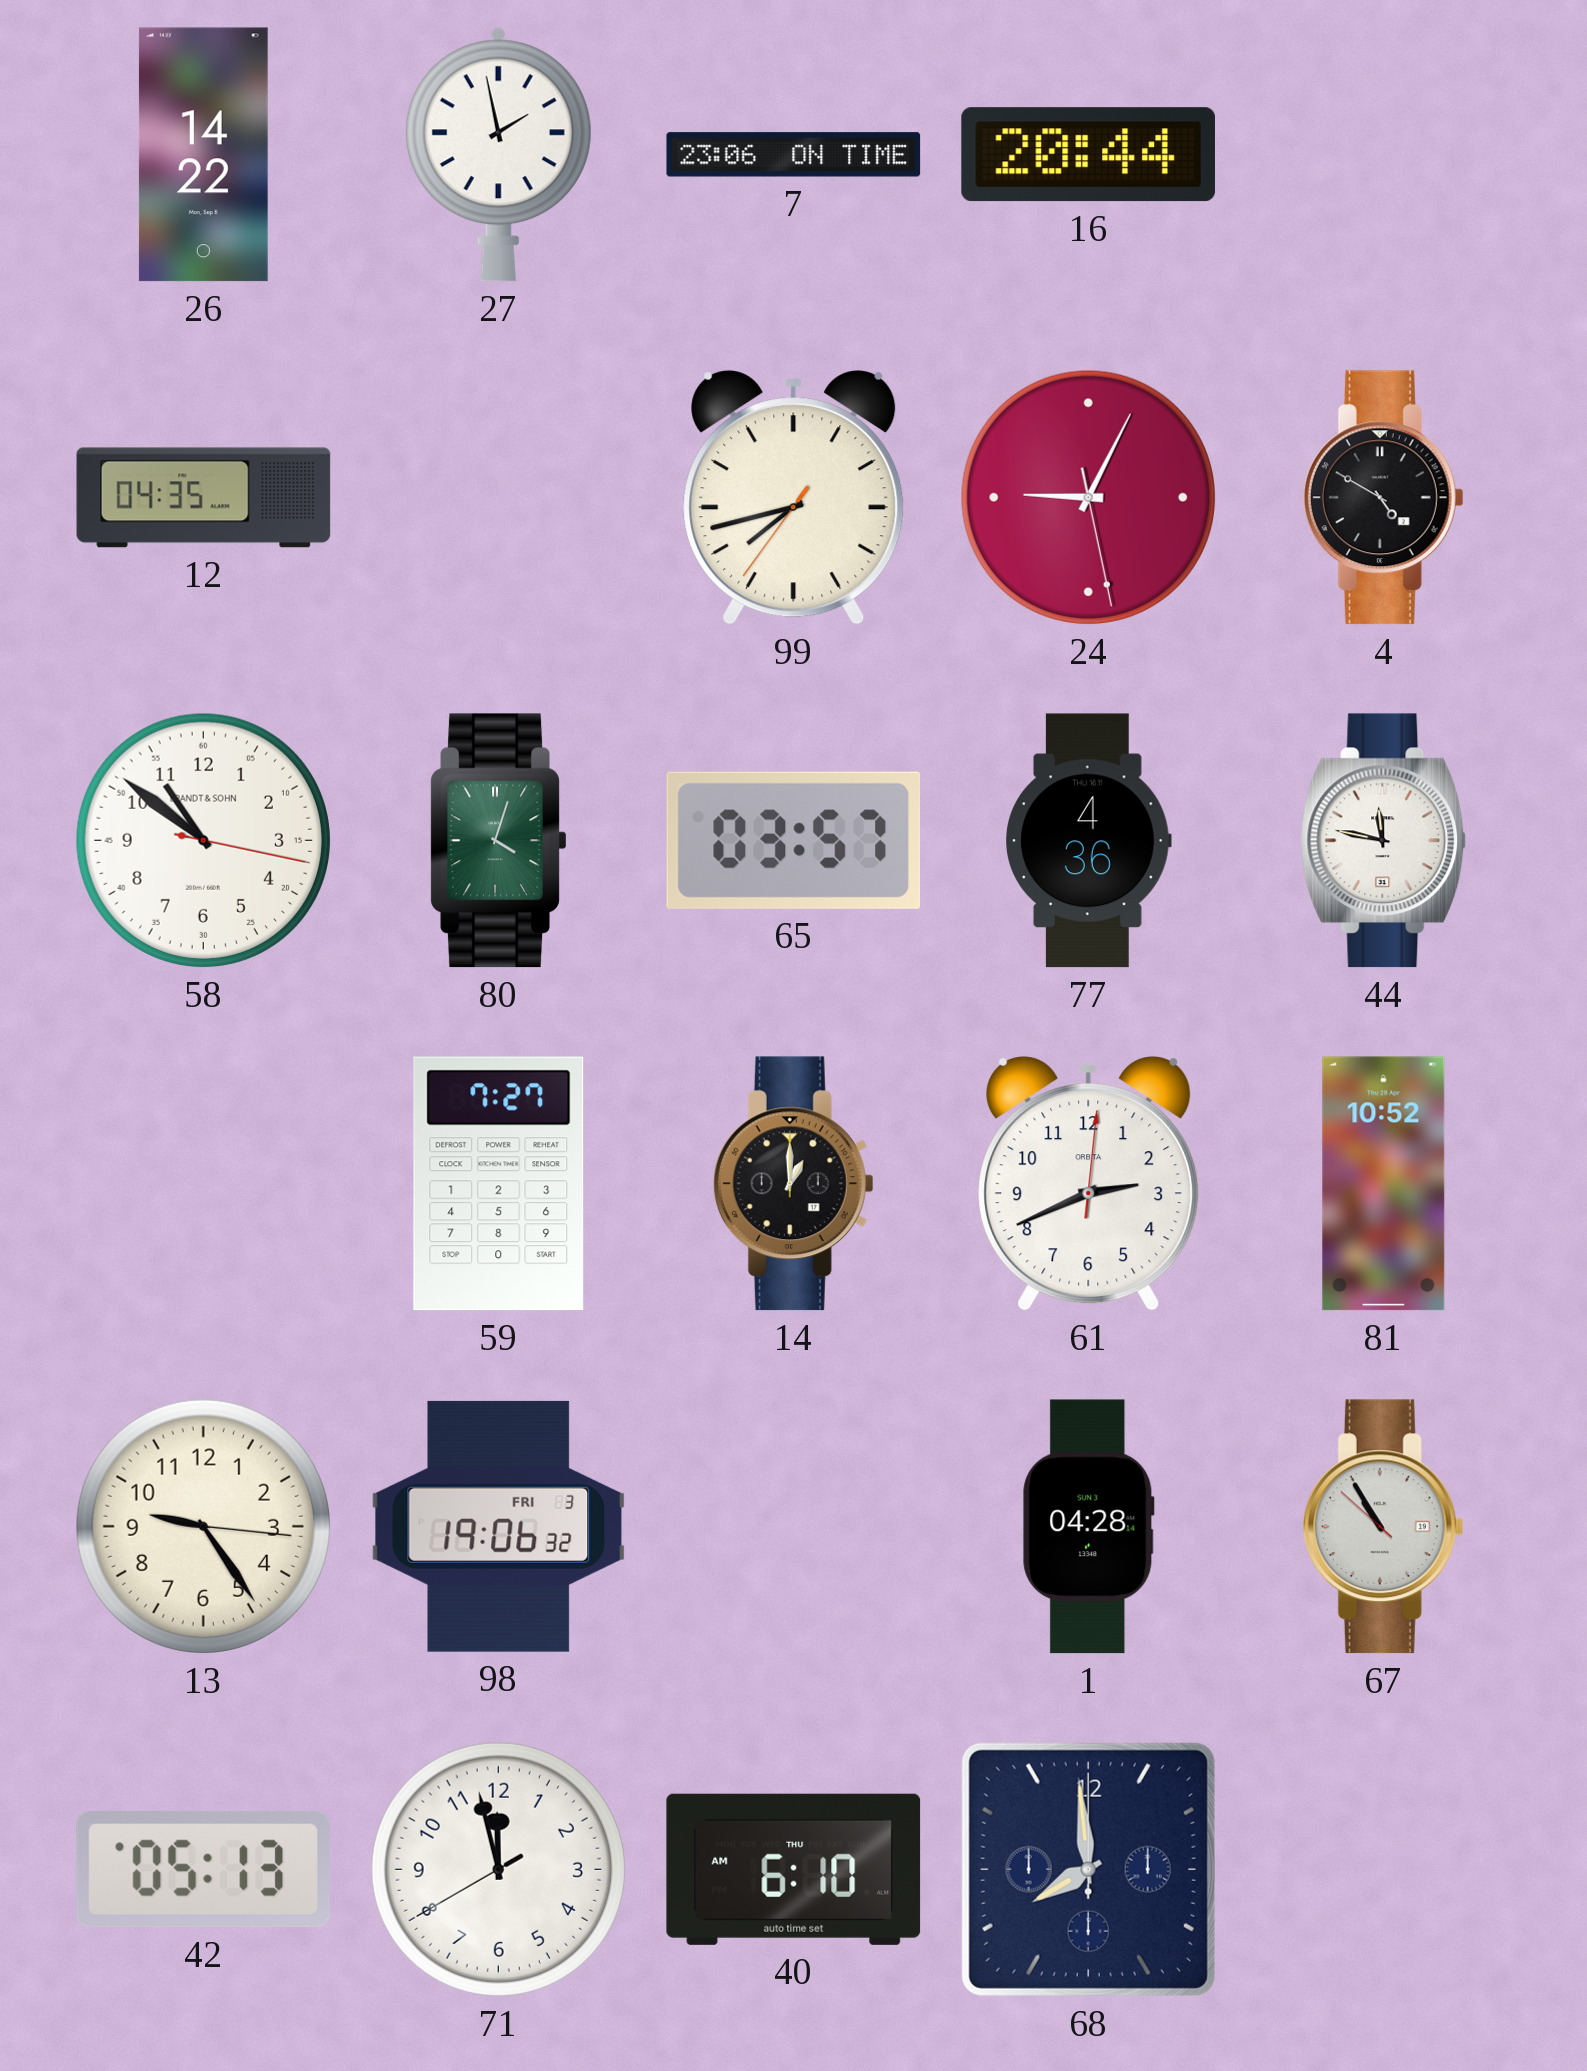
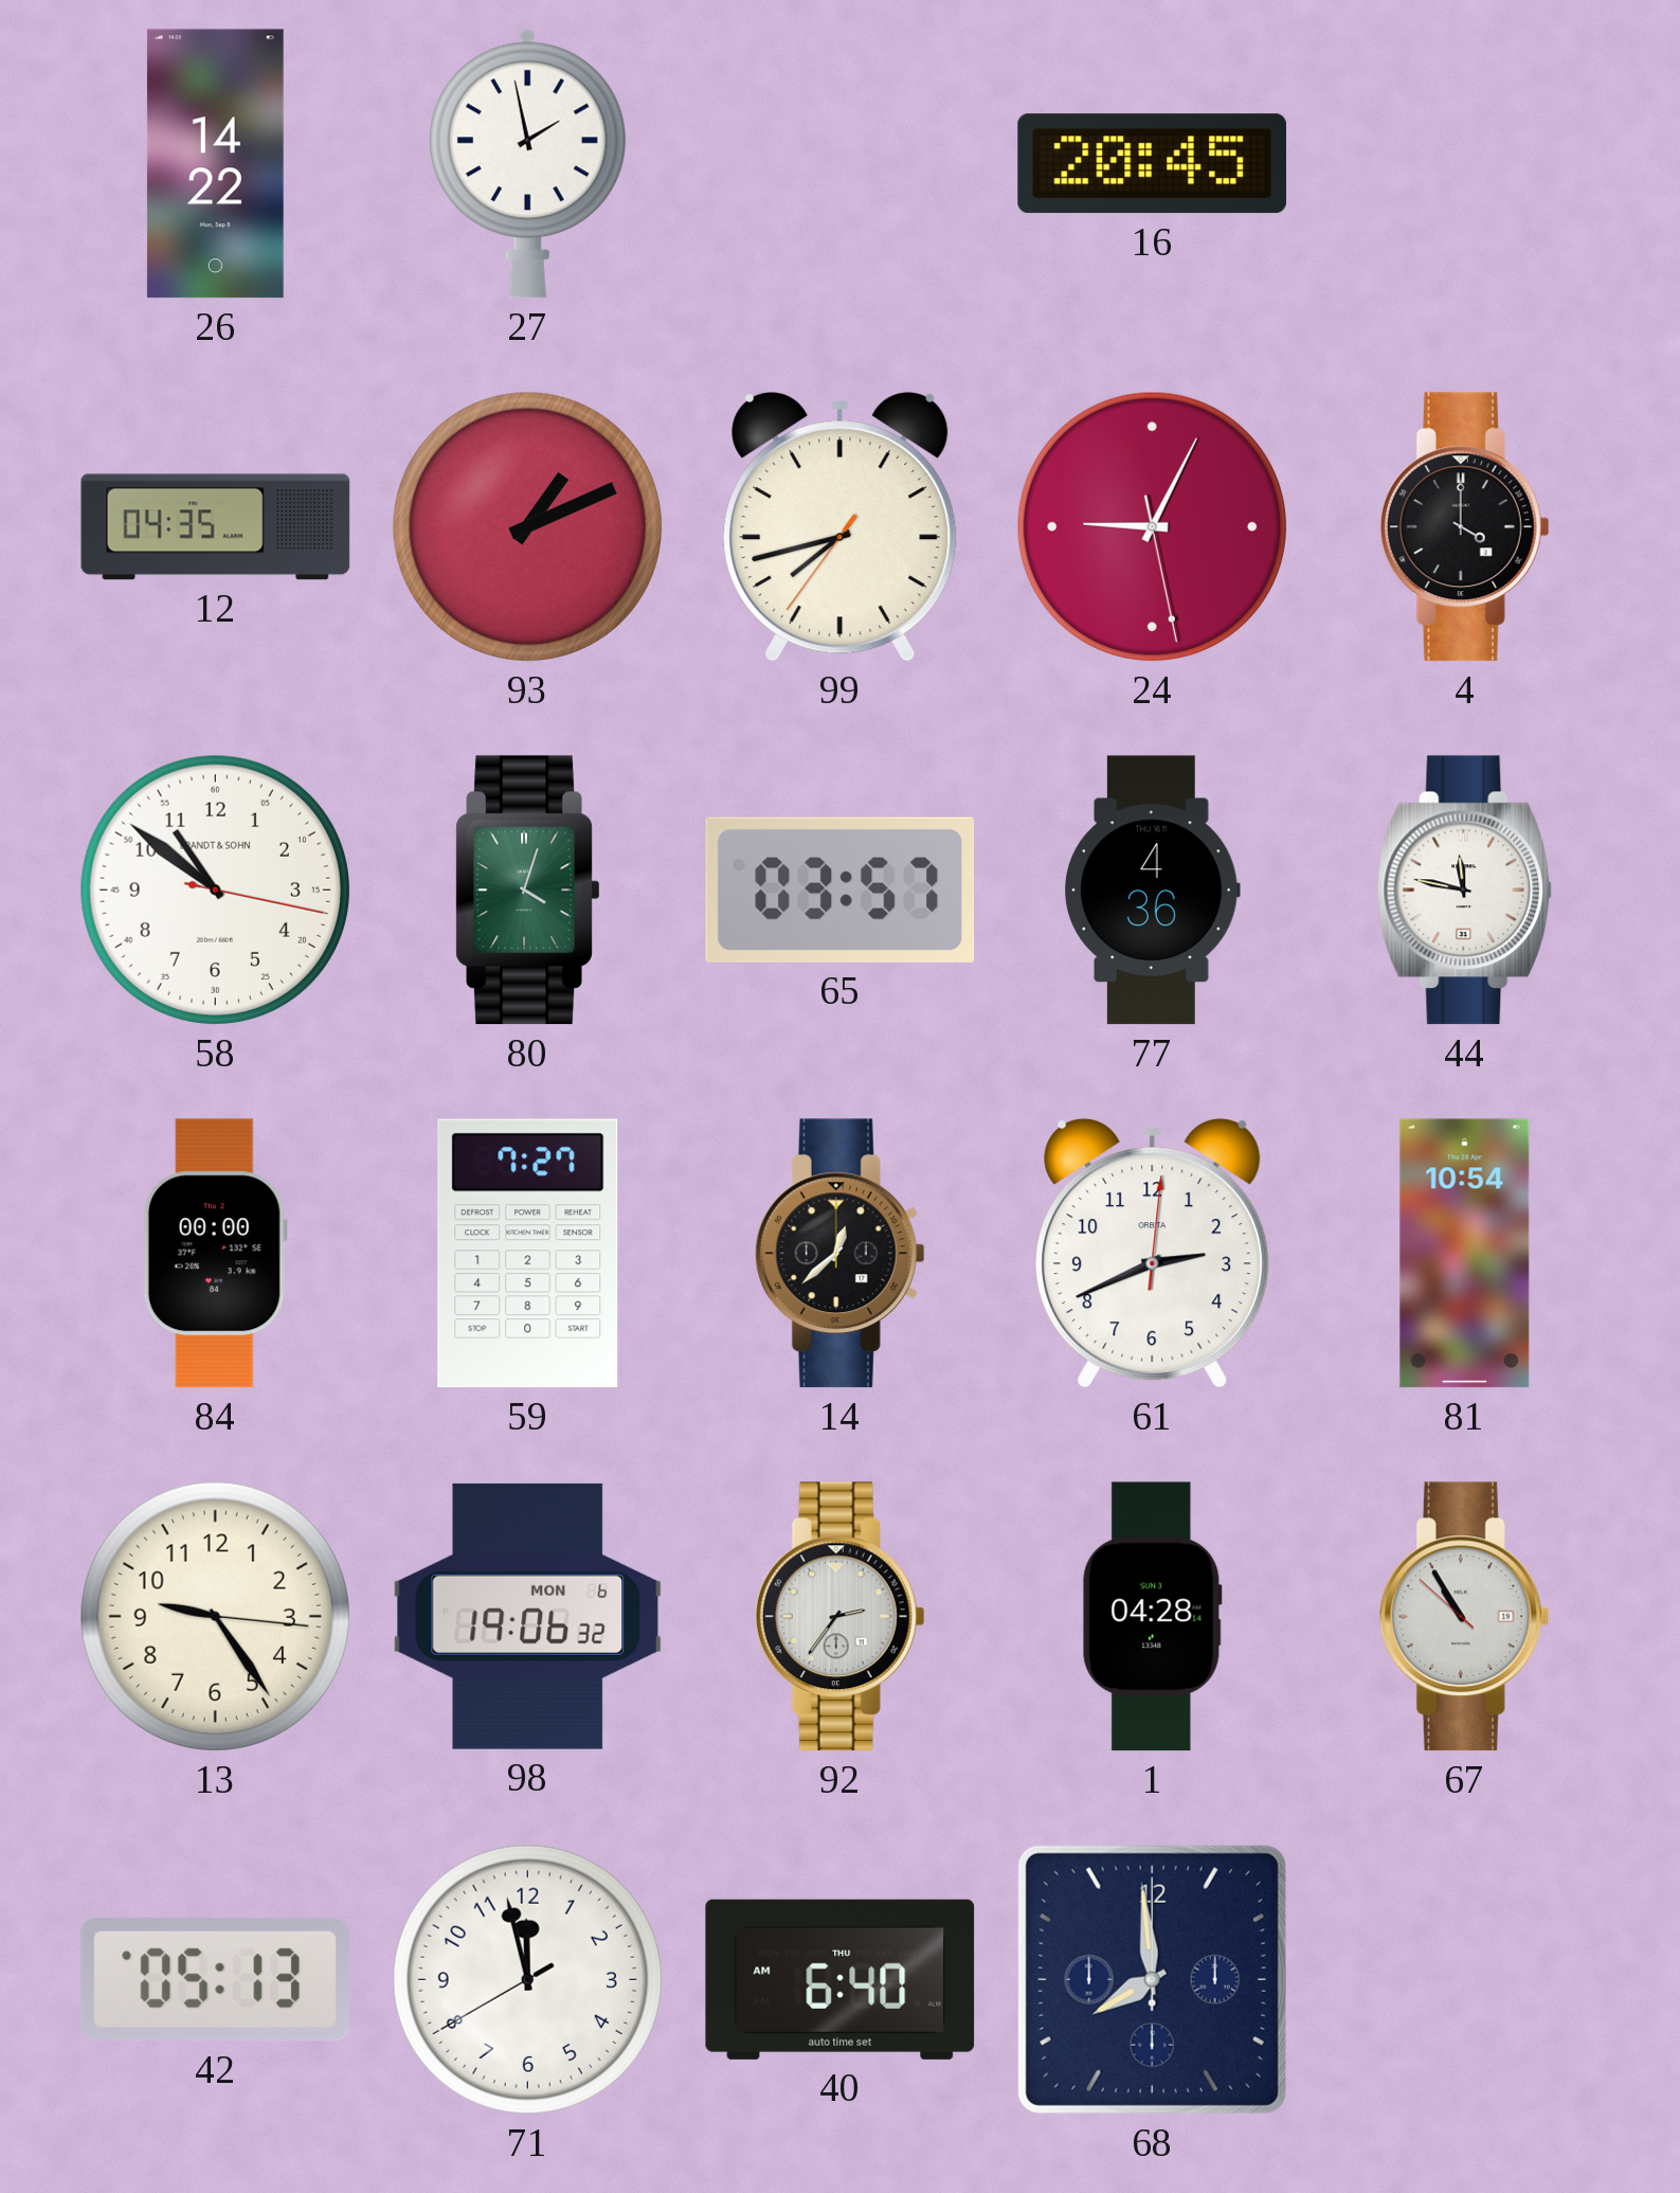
7: 23:06 -> none
16: 20:44 -> 20:45
93: none -> 1:11
4: 4:50 -> 4:00
84: none -> 00:00
14: 1:00 -> 12:38
81: 10:52 -> 10:54
98 date: FRI 3 -> MON 6
92: none -> 2:36
40: 6:10 -> 6:40
